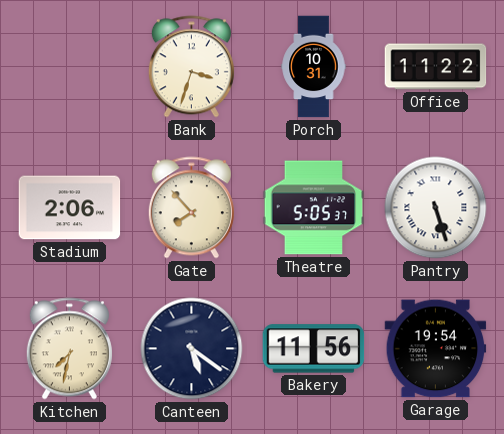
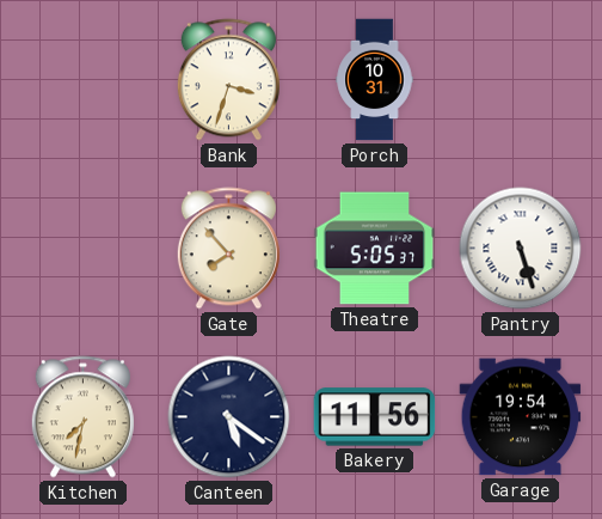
Office: 11:22 -> none
Stadium: 2:06 -> none
